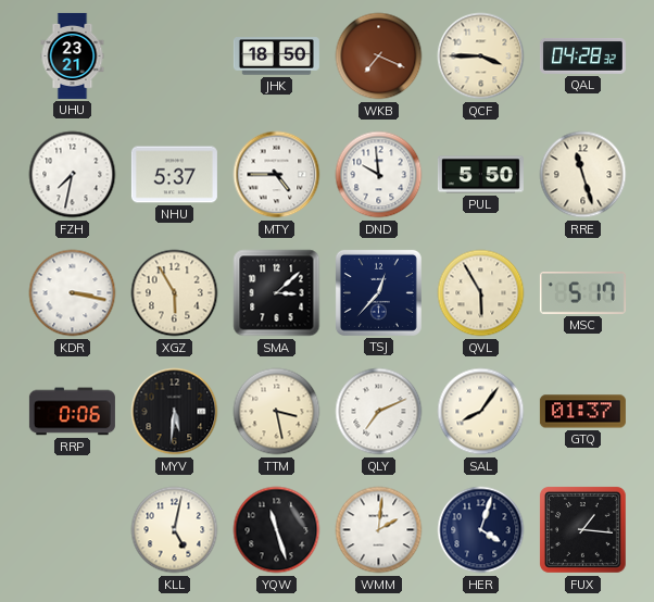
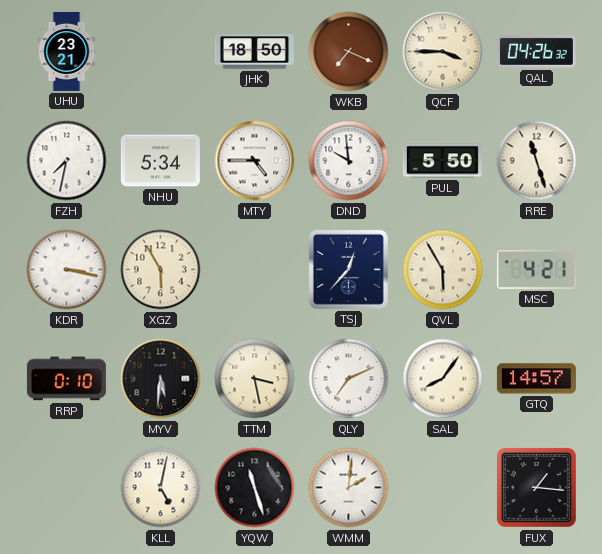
QAL: 04:28 -> 04:26
NHU: 5:37 -> 5:34
SMA: 3:08 -> none
MSC: 5:17 -> 4:21
RRP: 0:06 -> 0:10
GTQ: 01:37 -> 14:57
HER: 4:03 -> none
